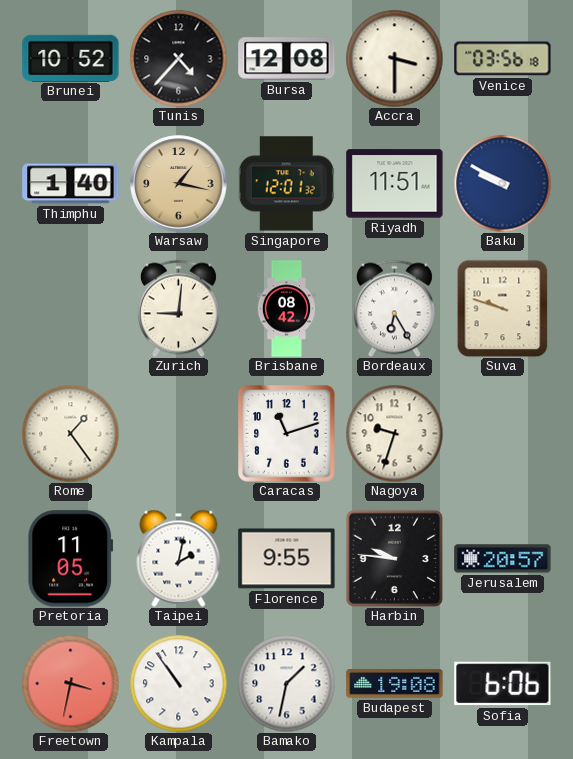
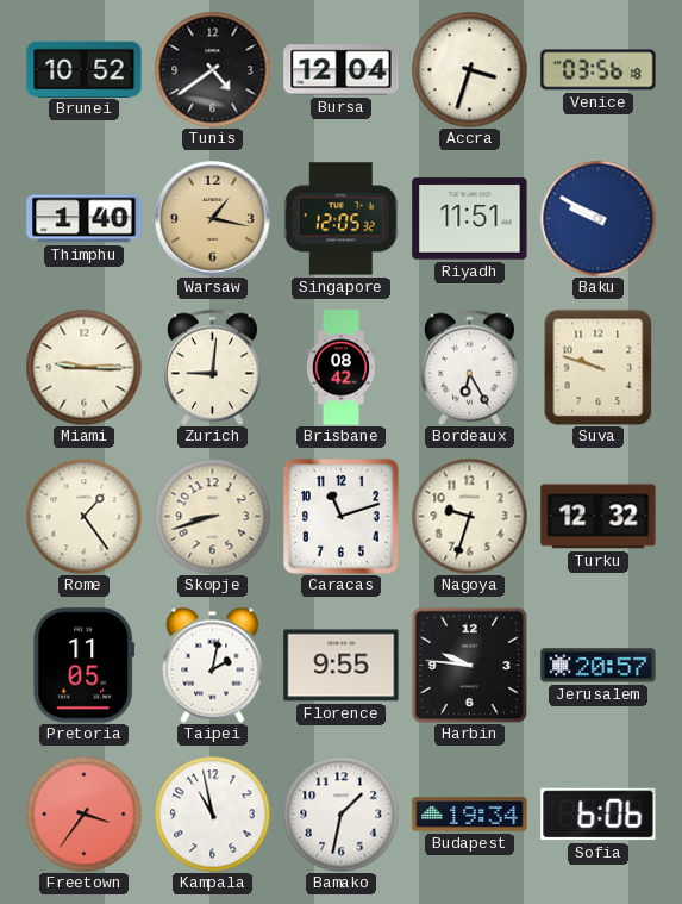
Tunis: 4:37 -> 4:39
Bursa: 12:08 -> 12:04
Accra: 3:30 -> 3:33
Singapore: 12:01 -> 12:05
Miami: none -> 9:15
Skopje: none -> 8:42
Turku: none -> 12:32
Freetown: 3:32 -> 3:36
Kampala: 10:54 -> 10:58
Budapest: 19:08 -> 19:34
